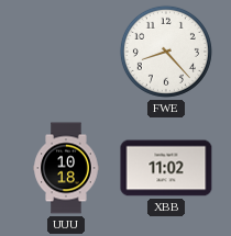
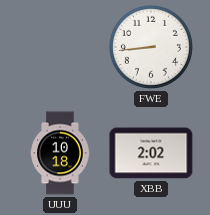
FWE: 8:23 -> 8:44
XBB: 11:02 -> 2:02
